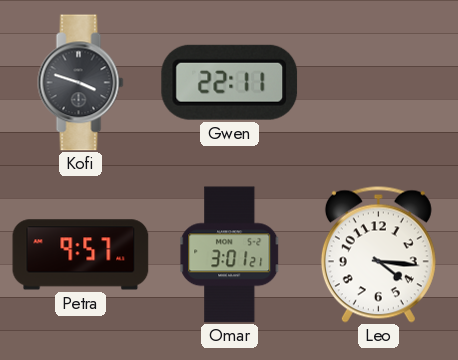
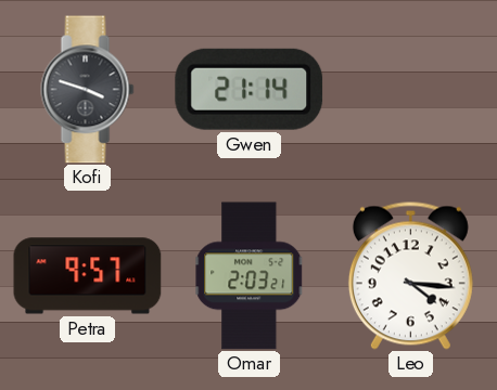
Gwen: 22:11 -> 21:14
Omar: 3:01 -> 2:03
